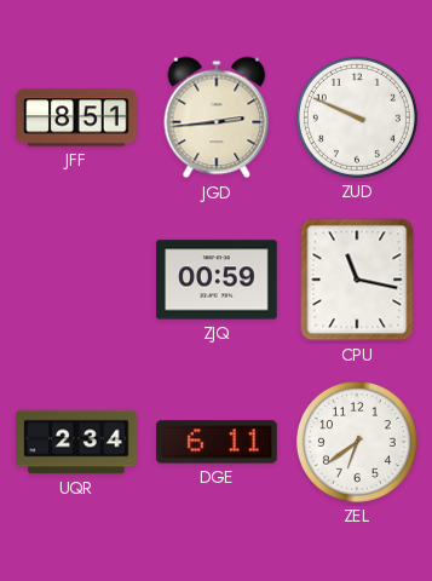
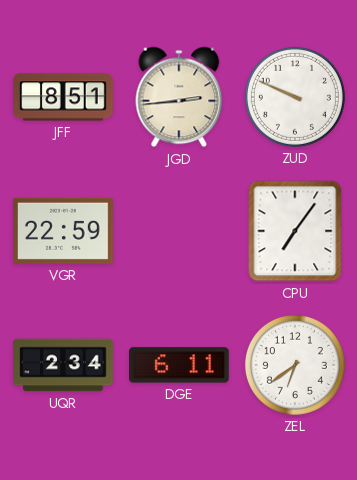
VGR: none -> 22:59
ZJQ: 00:59 -> none
CPU: 11:17 -> 7:06
